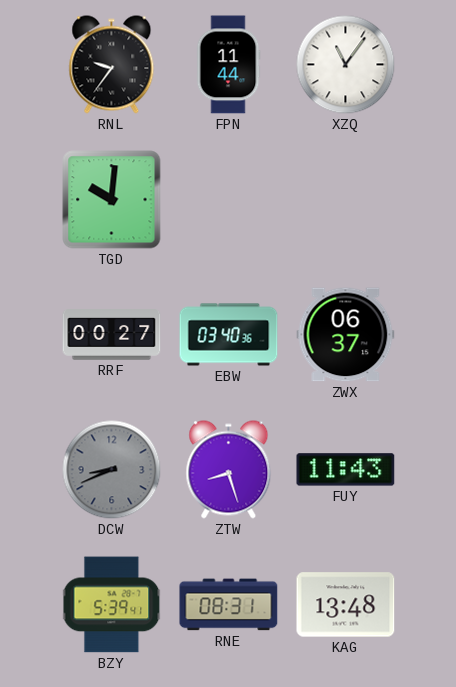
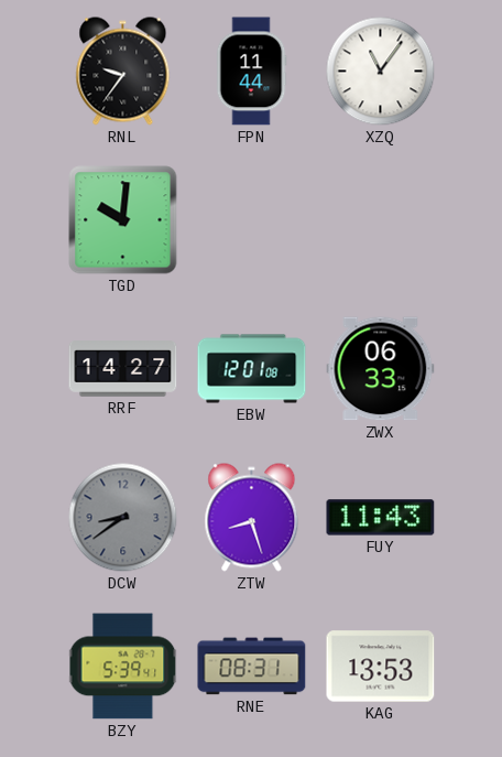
RRF: 00:27 -> 14:27
EBW: 03:40 -> 12:01
ZWX: 06:37 -> 06:33
DCW: 8:41 -> 8:39
KAG: 13:48 -> 13:53
